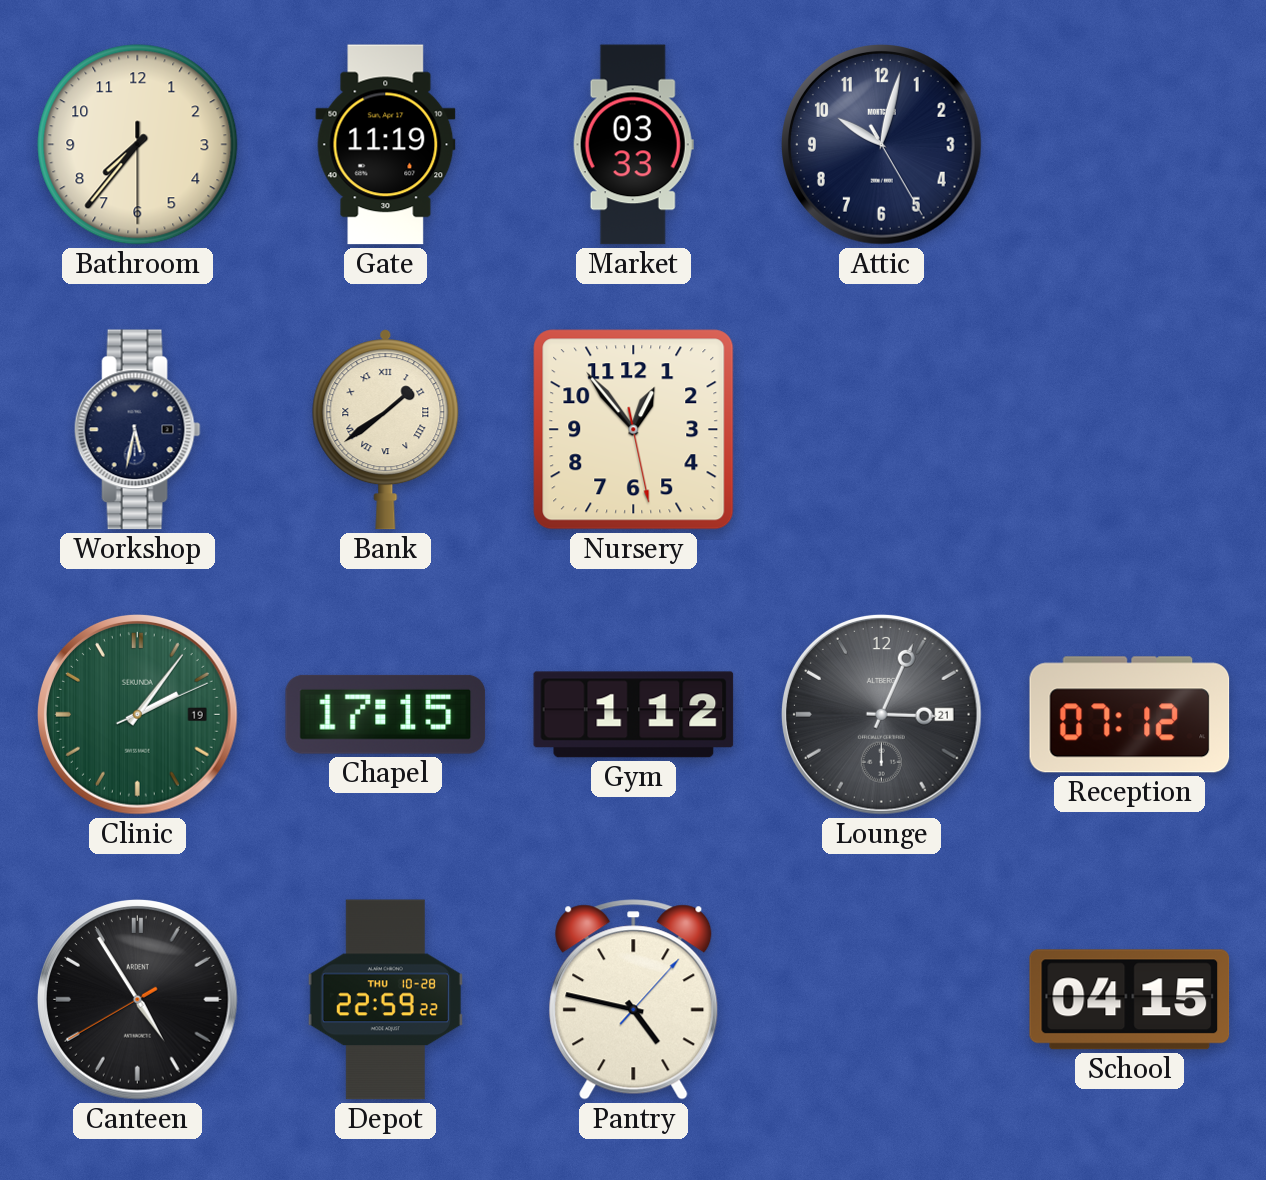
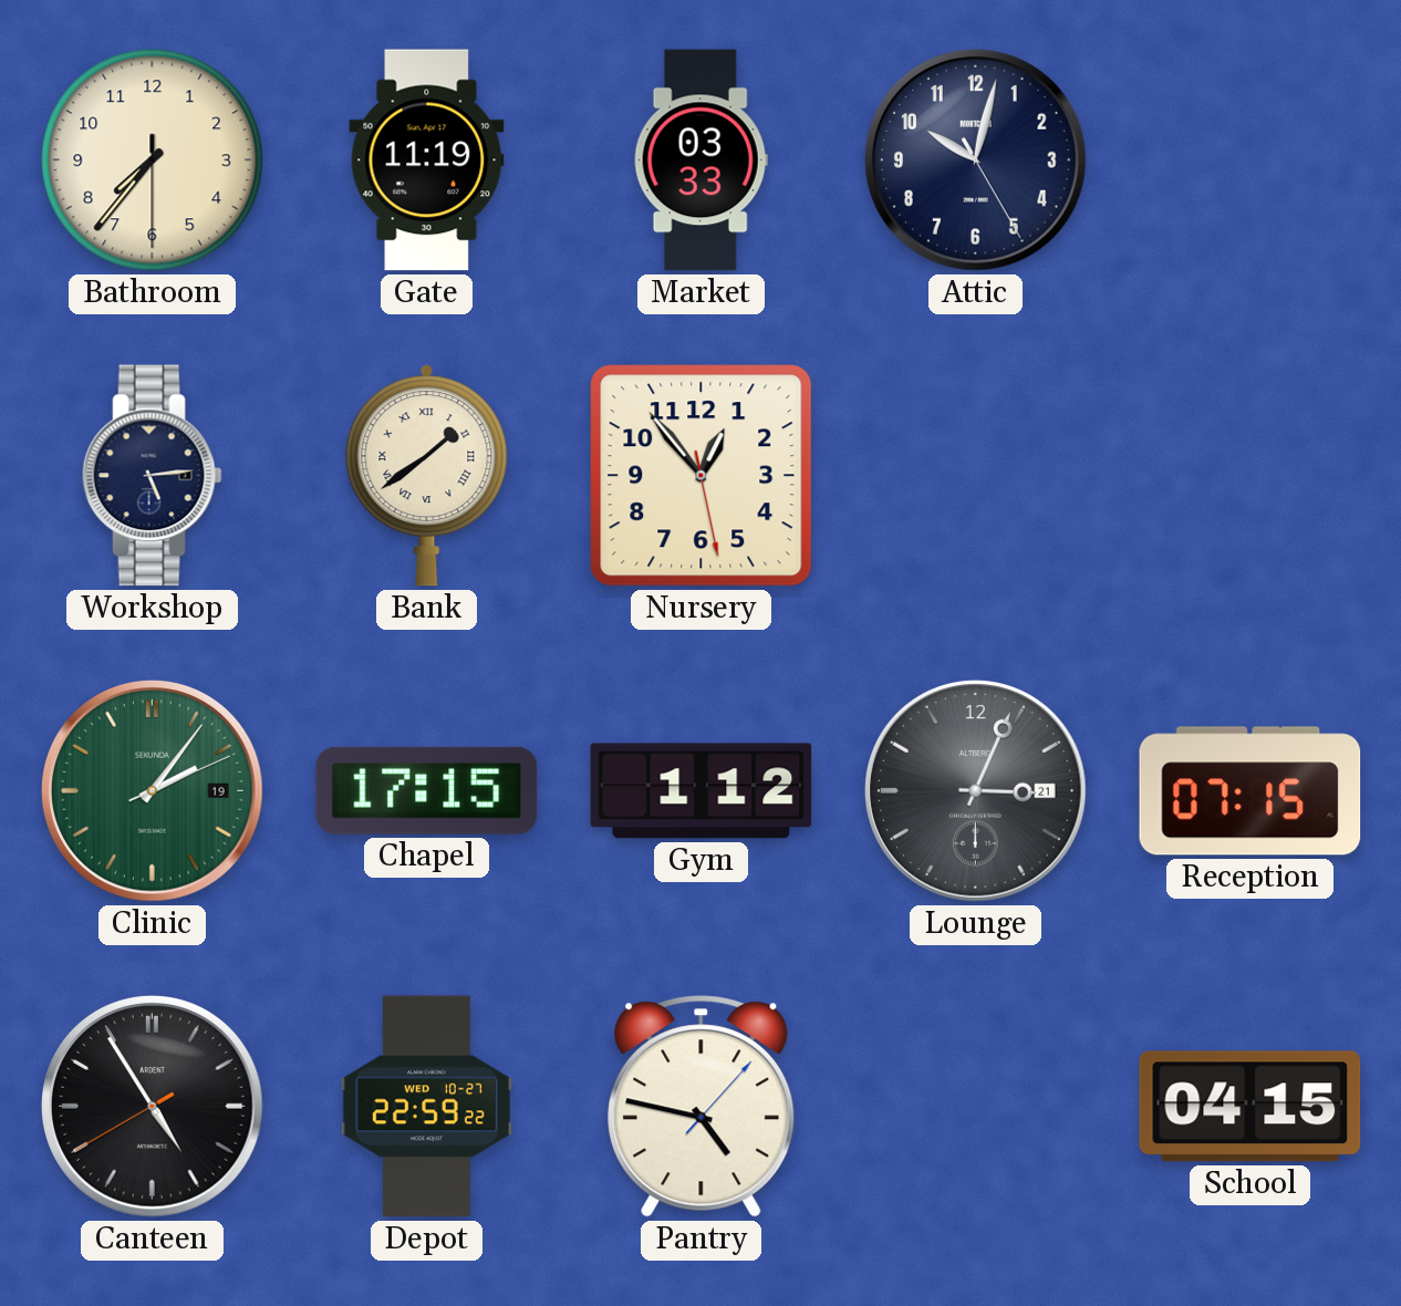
Workshop: 5:32 -> 5:14
Reception: 07:12 -> 07:15
Depot date: THU 10-28 -> WED 10-27
